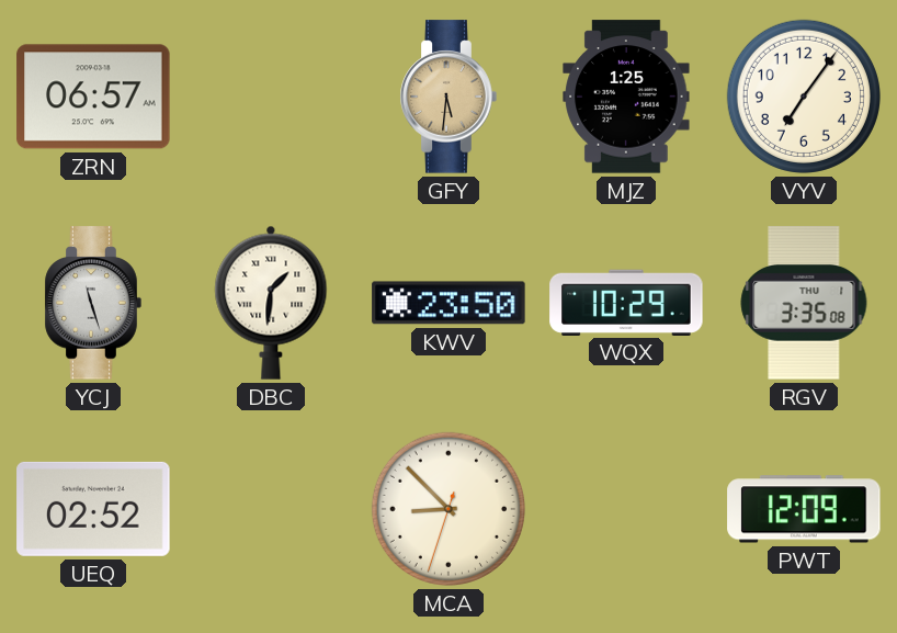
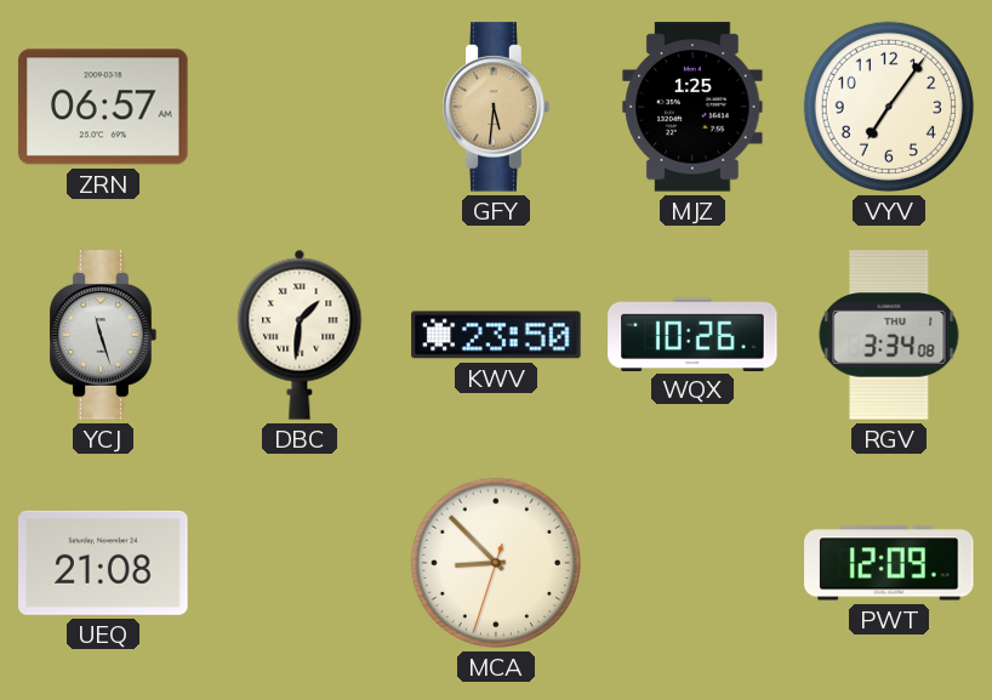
WQX: 10:29 -> 10:26
RGV: 3:35 -> 3:34
UEQ: 02:52 -> 21:08
